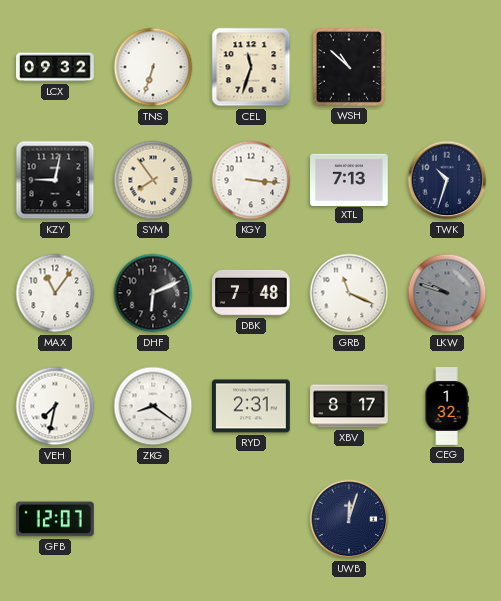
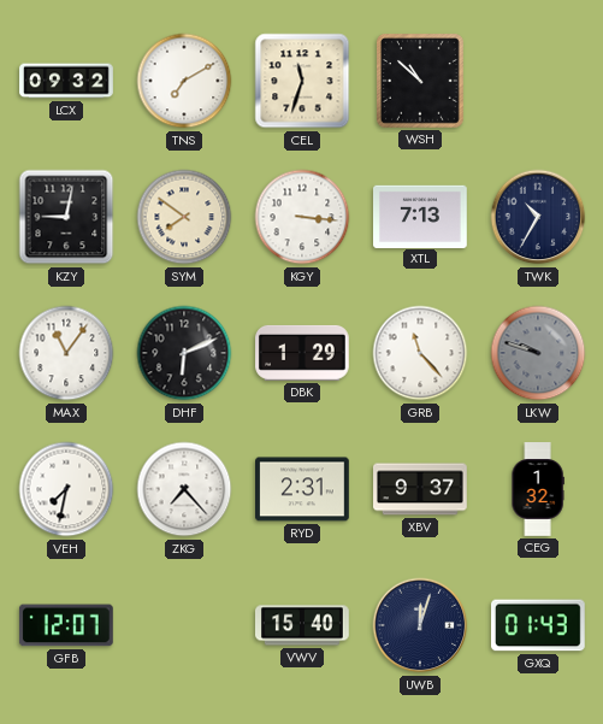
TNS: 6:33 -> 7:10
SYM: 7:54 -> 7:51
TWK: 10:33 -> 10:35
DBK: 7:48 -> 1:29
GRB: 11:19 -> 11:23
ZKG: 8:21 -> 7:23
XBV: 8:17 -> 9:37
VWV: none -> 15:40
GXQ: none -> 01:43
